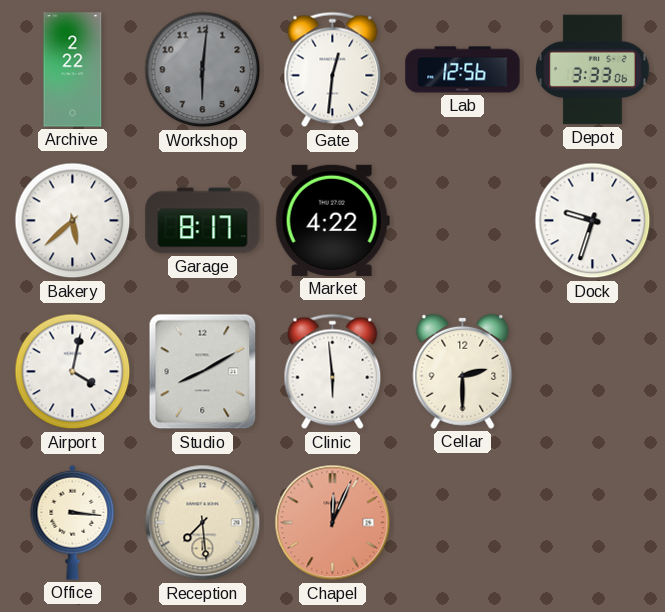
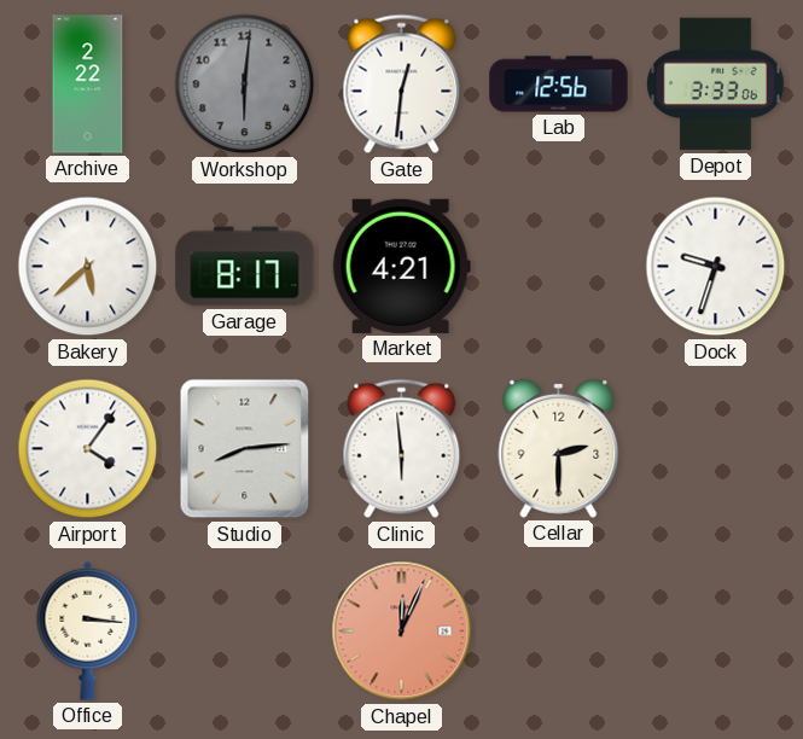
Market: 4:22 -> 4:21
Airport: 4:02 -> 4:06
Studio: 8:10 -> 8:14
Reception: 7:29 -> none
